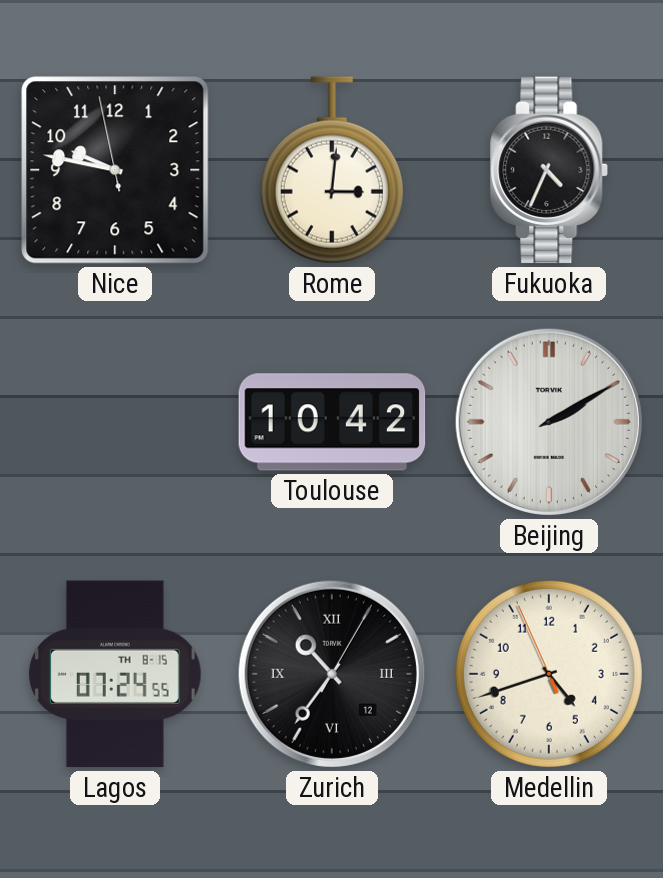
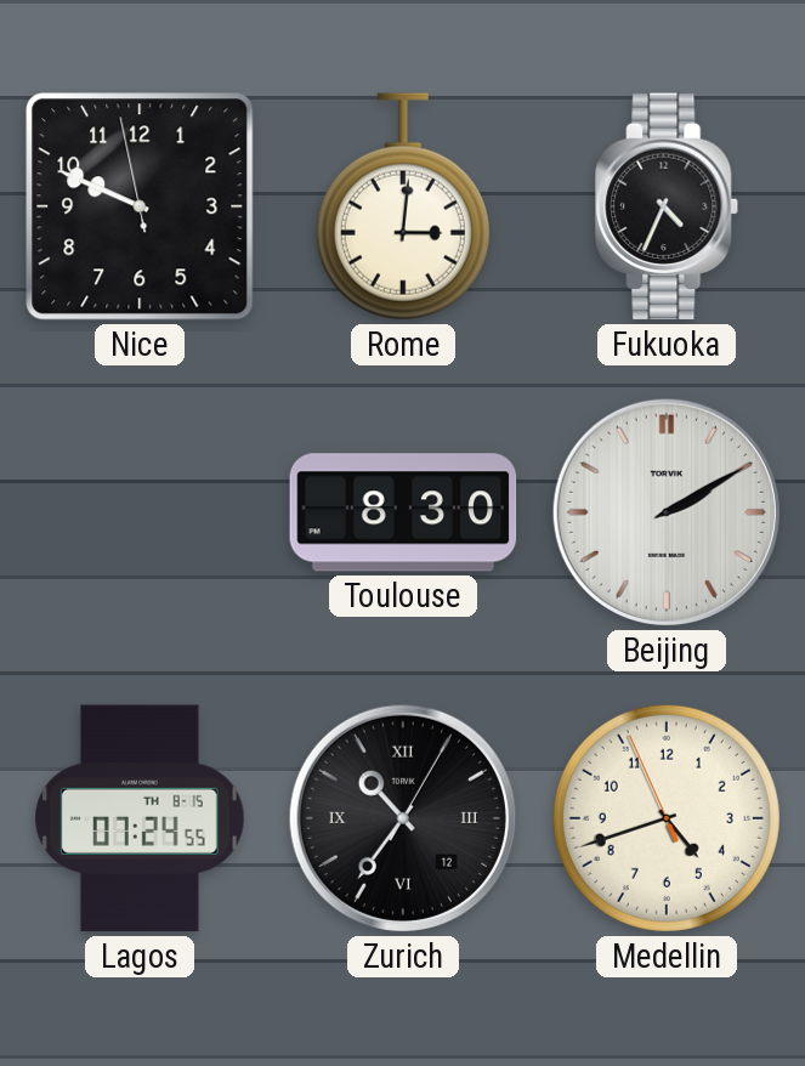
Nice: 9:46 -> 9:48
Toulouse: 10:42 -> 8:30
